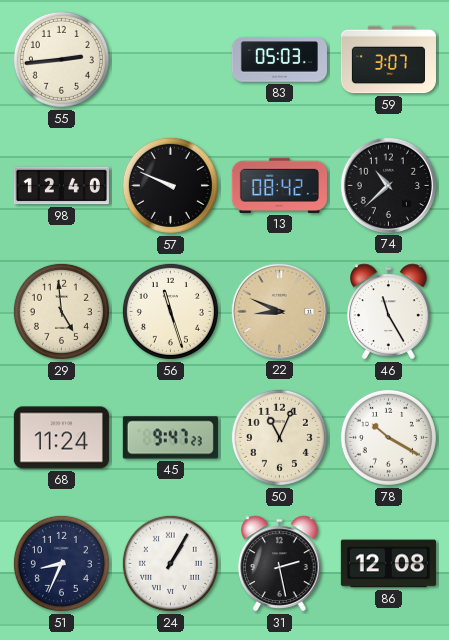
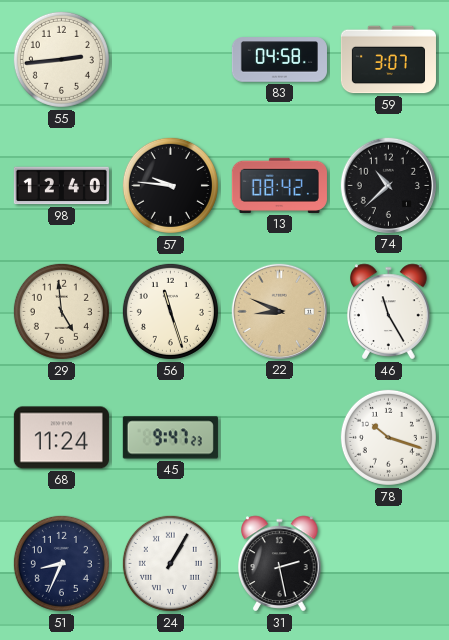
83: 05:03 -> 04:58
57: 9:49 -> 9:46
50: 11:04 -> none
78: 10:20 -> 10:18
86: 12:08 -> none
